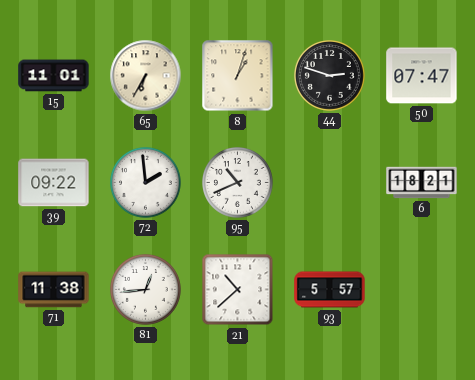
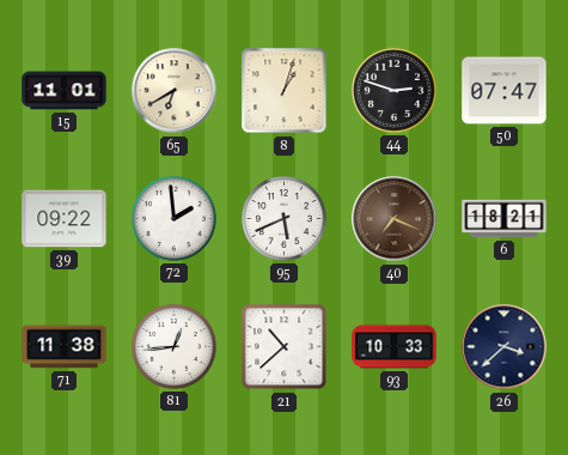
65: 6:35 -> 6:40
95: 10:41 -> 5:41
40: none -> 7:19
93: 5:57 -> 10:33
26: none -> 3:38
